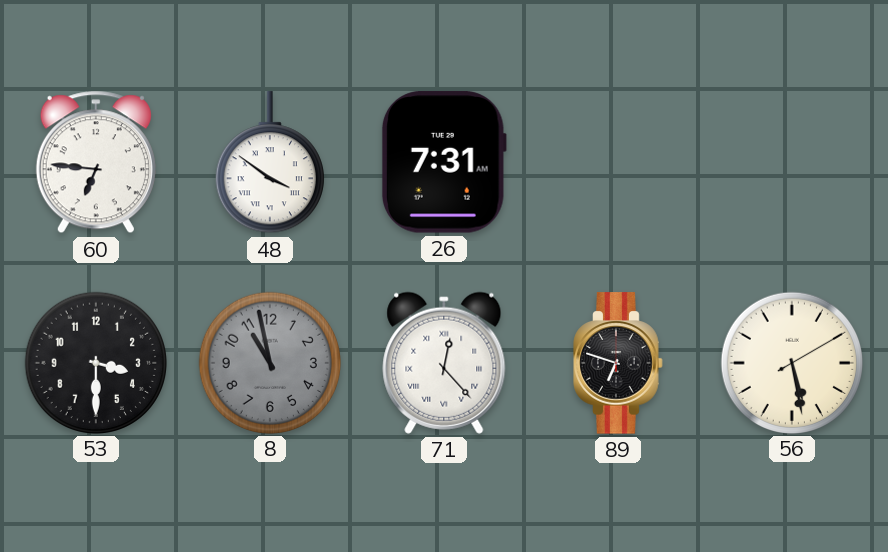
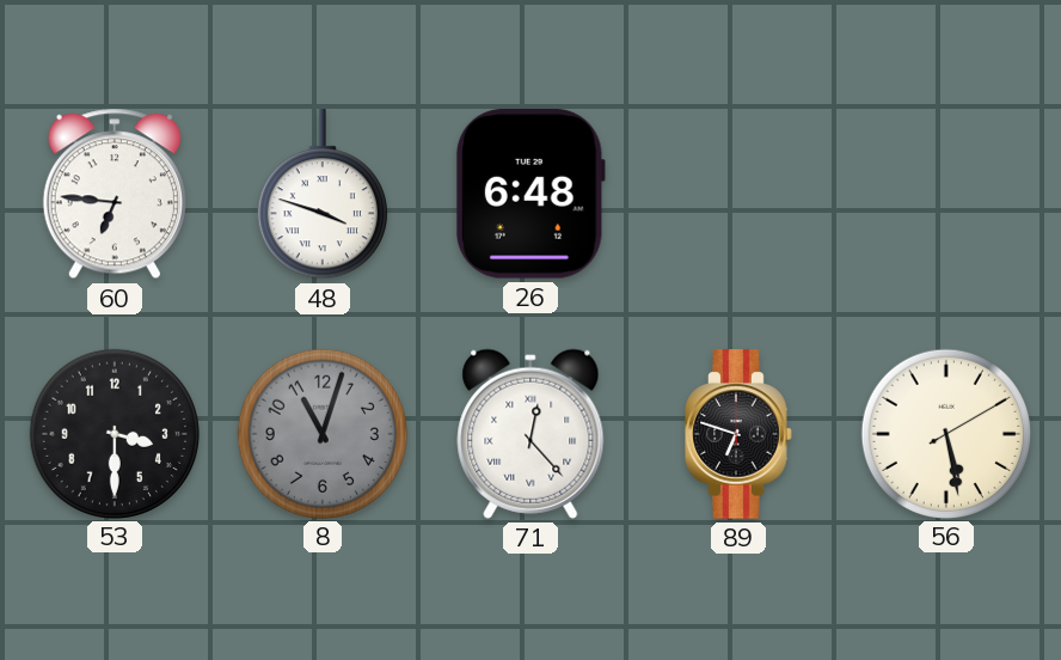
48: 3:51 -> 3:48
26: 7:31 -> 6:48
8: 10:58 -> 11:03
